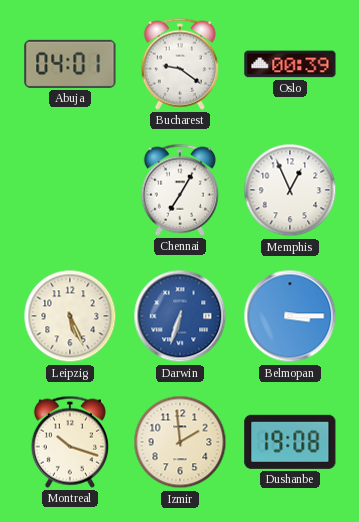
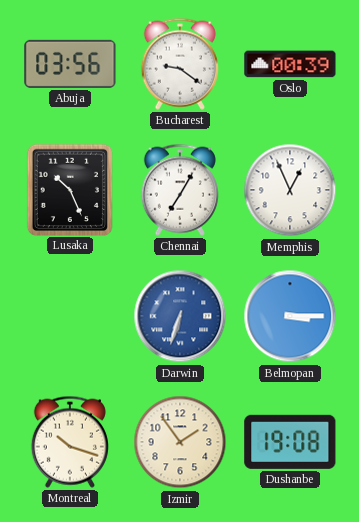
Abuja: 04:01 -> 03:56
Lusaka: none -> 10:26
Leipzig: 5:26 -> none
Izmir: 1:59 -> 1:54
